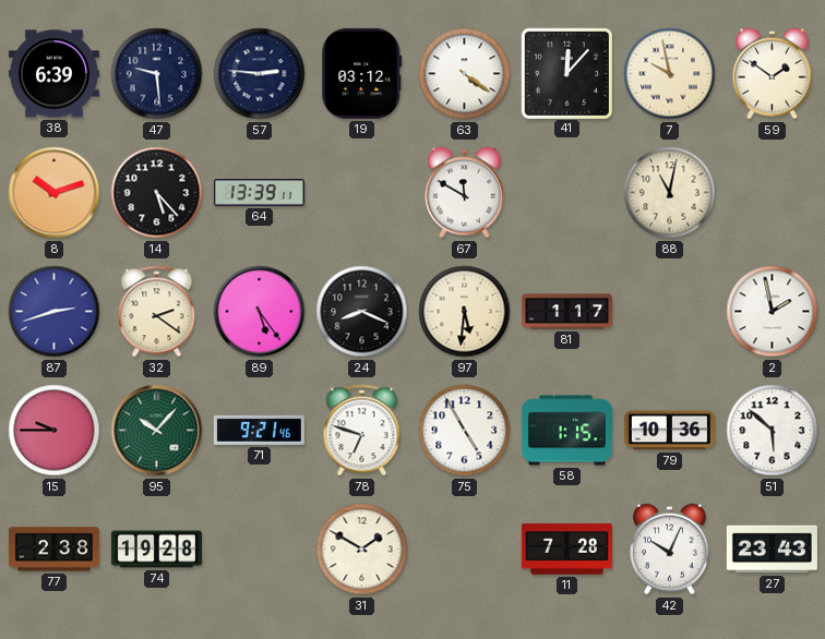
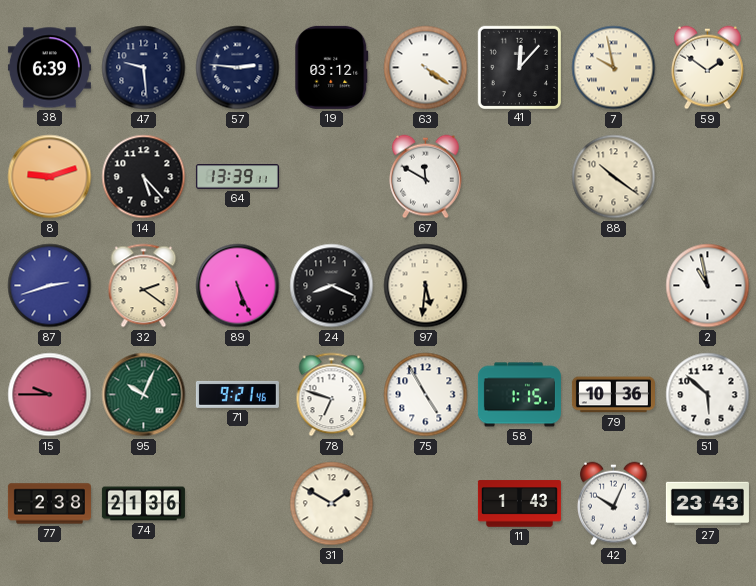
8: 10:12 -> 9:12
88: 11:02 -> 10:21
89: 5:24 -> 5:26
81: 1:17 -> none
2: 1:58 -> 10:58
95: 10:07 -> 10:04
74: 19:28 -> 21:36
11: 7:28 -> 1:43
